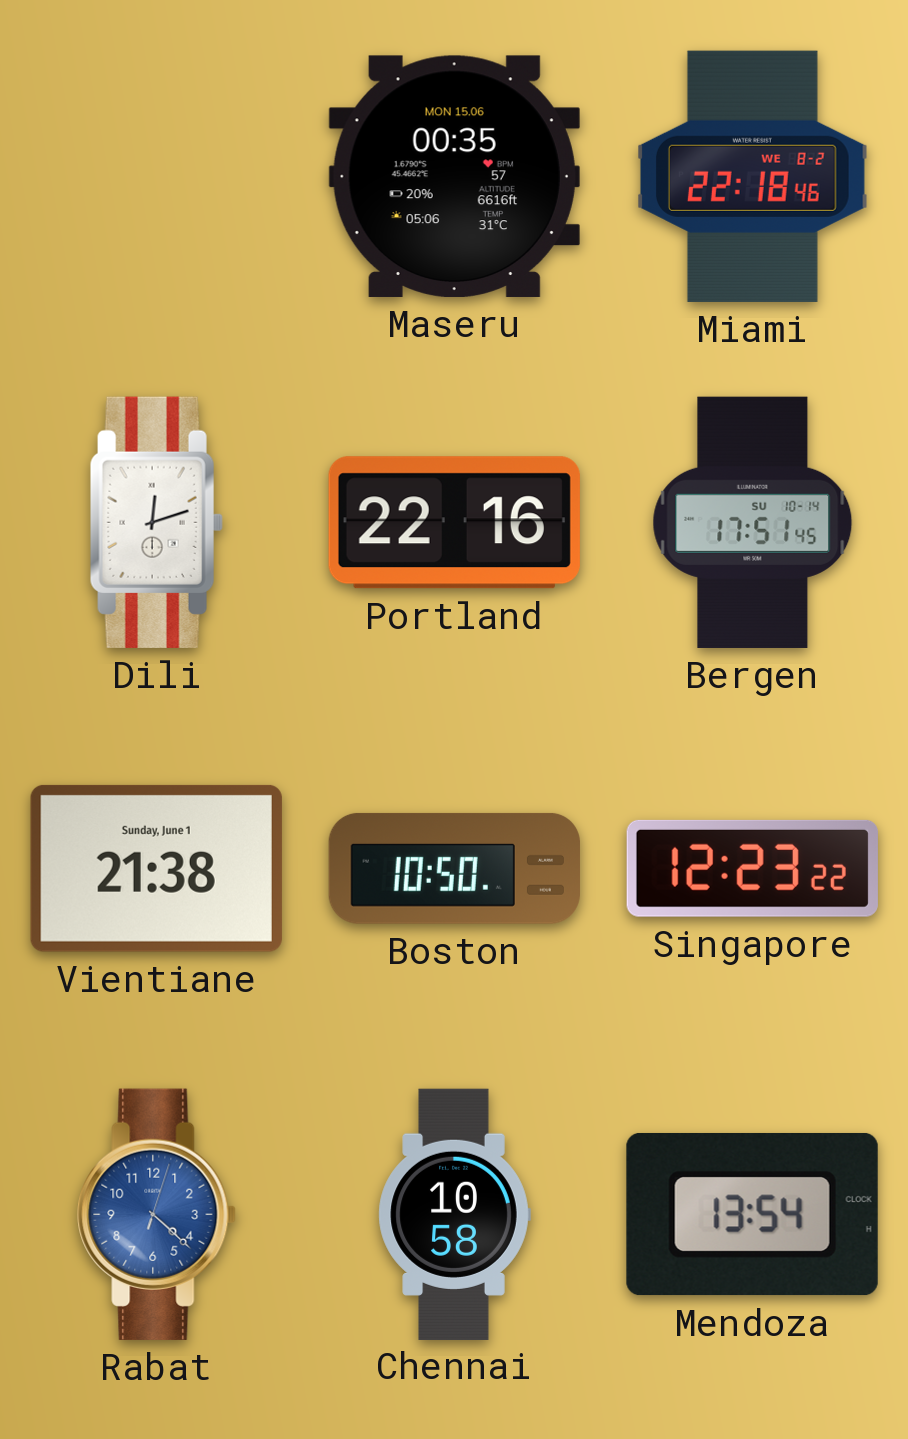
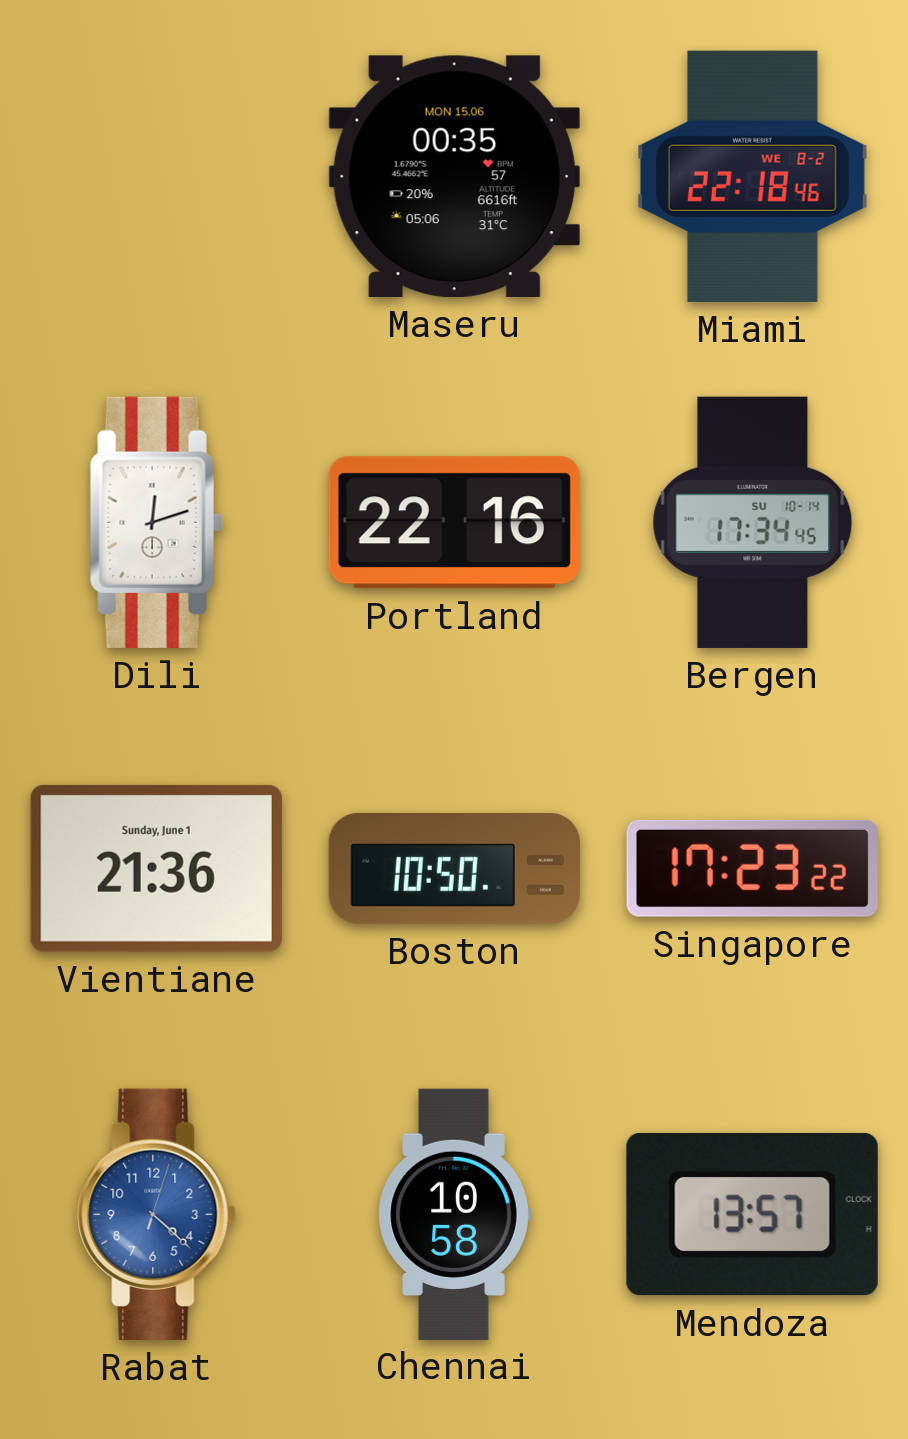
Bergen: 17:51 -> 17:34
Vientiane: 21:38 -> 21:36
Singapore: 12:23 -> 17:23
Mendoza: 13:54 -> 13:57
